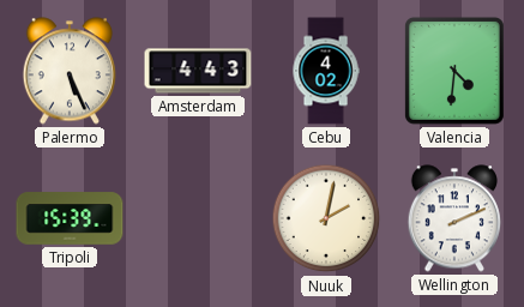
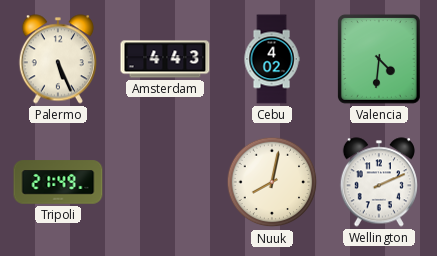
Tripoli: 15:39 -> 21:49
Nuuk: 2:02 -> 8:02
